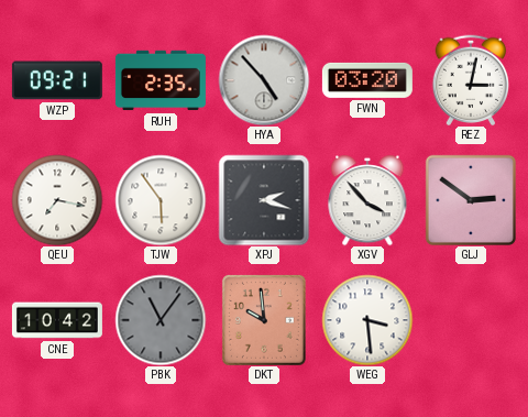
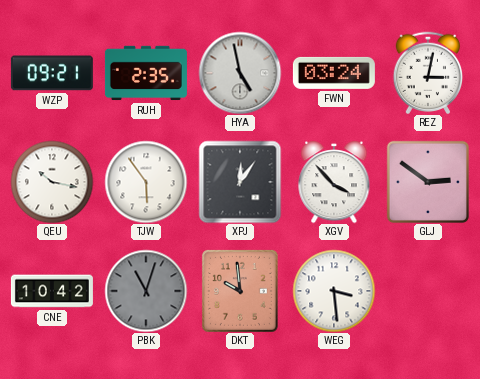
HYA: 4:53 -> 4:58
FWN: 03:20 -> 03:24
QEU: 7:17 -> 10:17
XPJ: 2:18 -> 12:06
PBK: 11:06 -> 11:03
